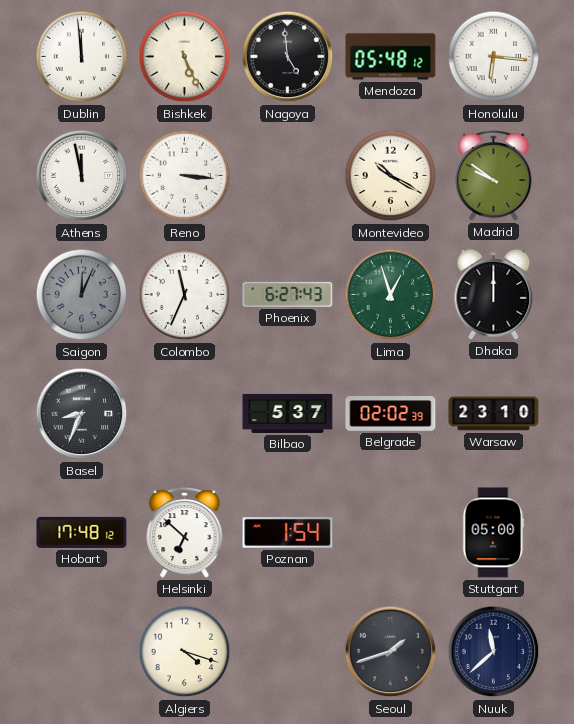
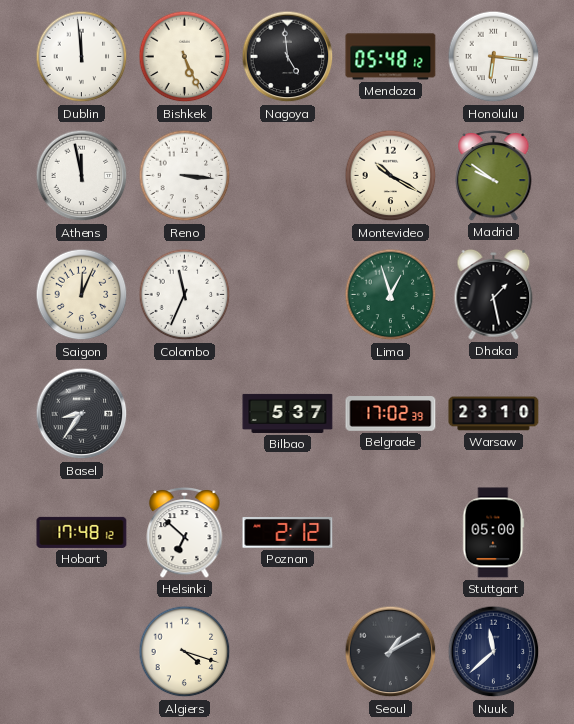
Saigon dial: grey -> cream
Phoenix: 6:27 -> none
Dhaka: 12:00 -> 1:28
Basel: 8:34 -> 8:36
Belgrade: 02:02 -> 17:02
Poznan: 1:54 -> 2:12
Seoul: 1:42 -> 1:10
